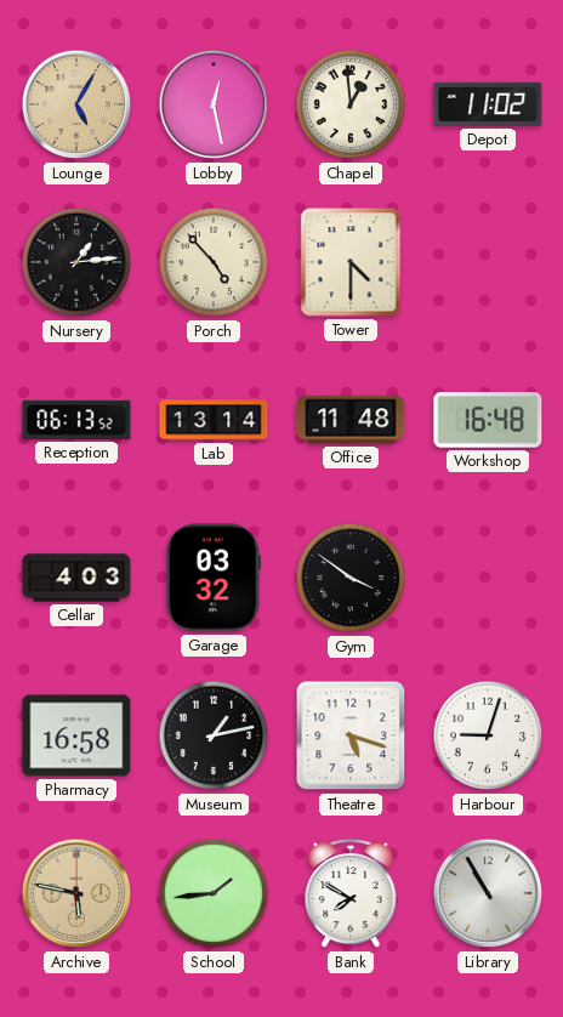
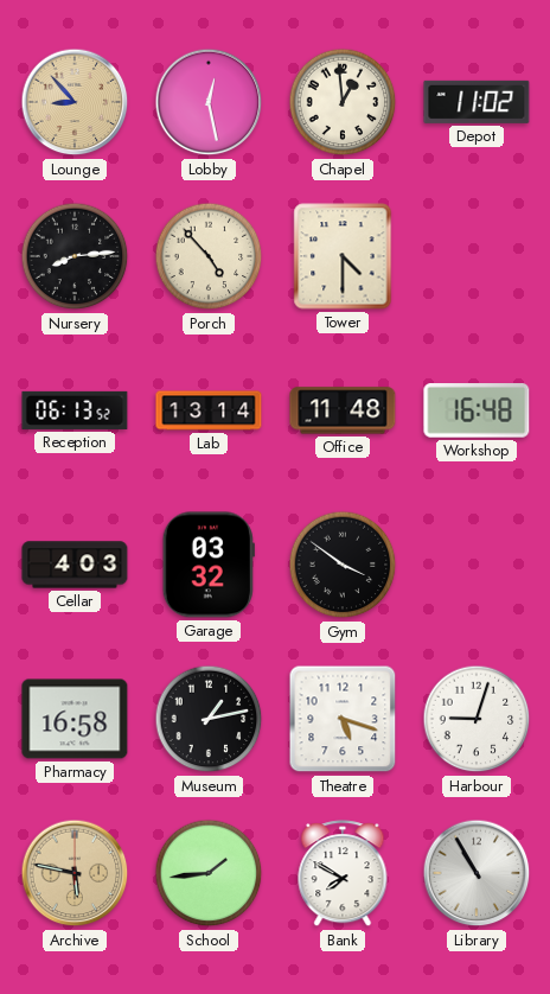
Lounge: 5:05 -> 8:53
Nursery: 1:14 -> 8:14
